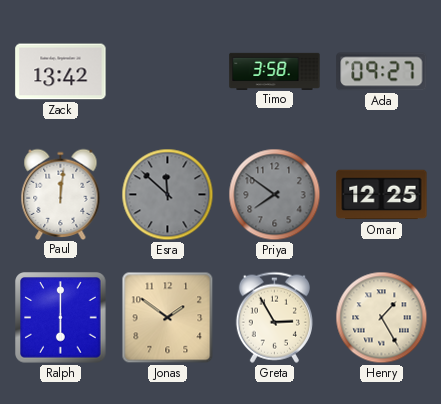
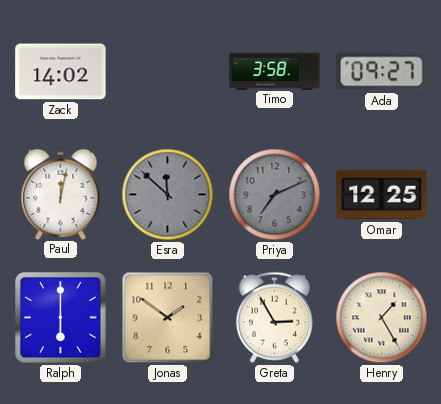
Zack: 13:42 -> 14:02
Paul: 12:01 -> 12:02
Priya: 7:51 -> 7:11
